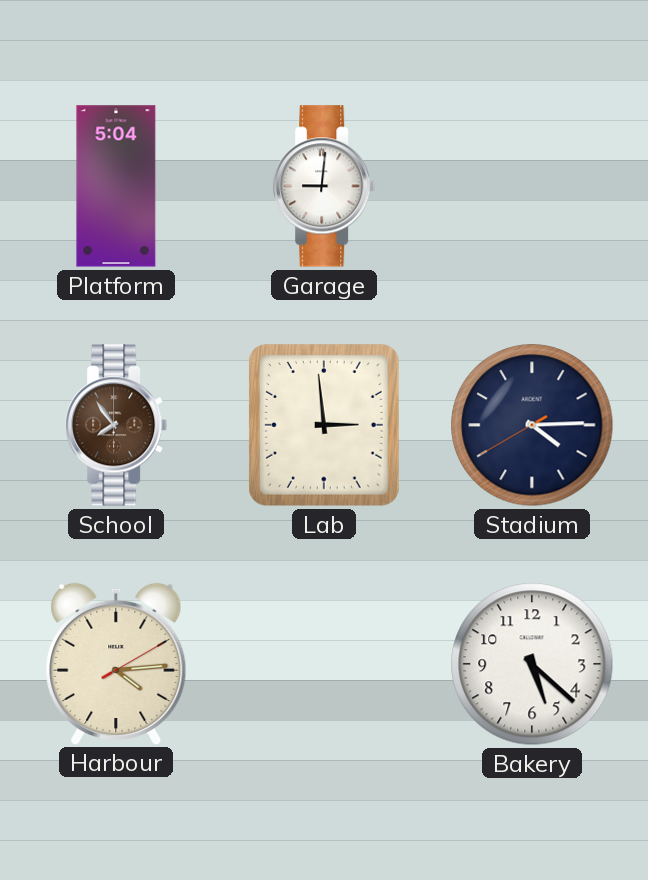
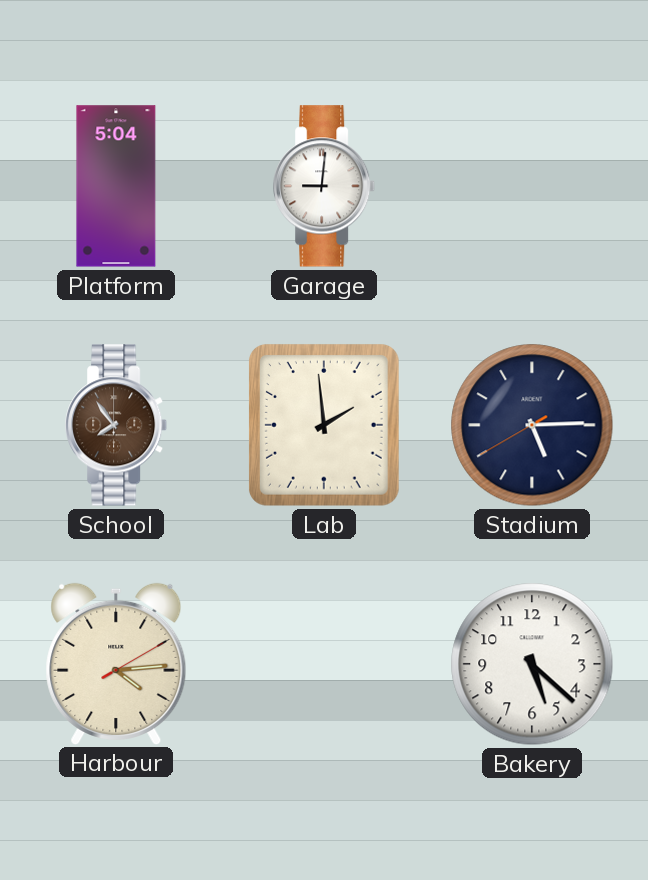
Lab: 2:59 -> 1:59
Stadium: 4:14 -> 5:14
